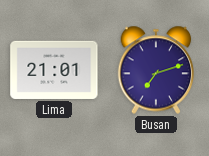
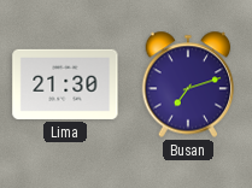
Lima: 21:01 -> 21:30
